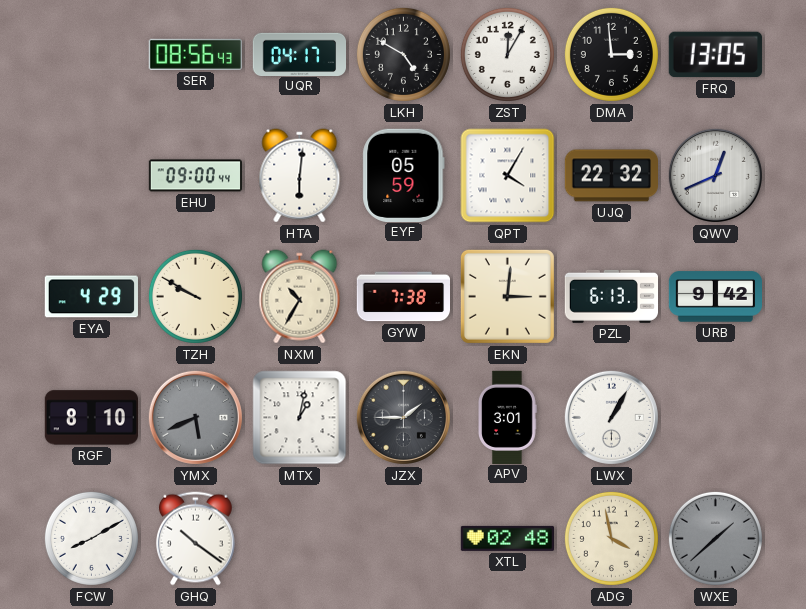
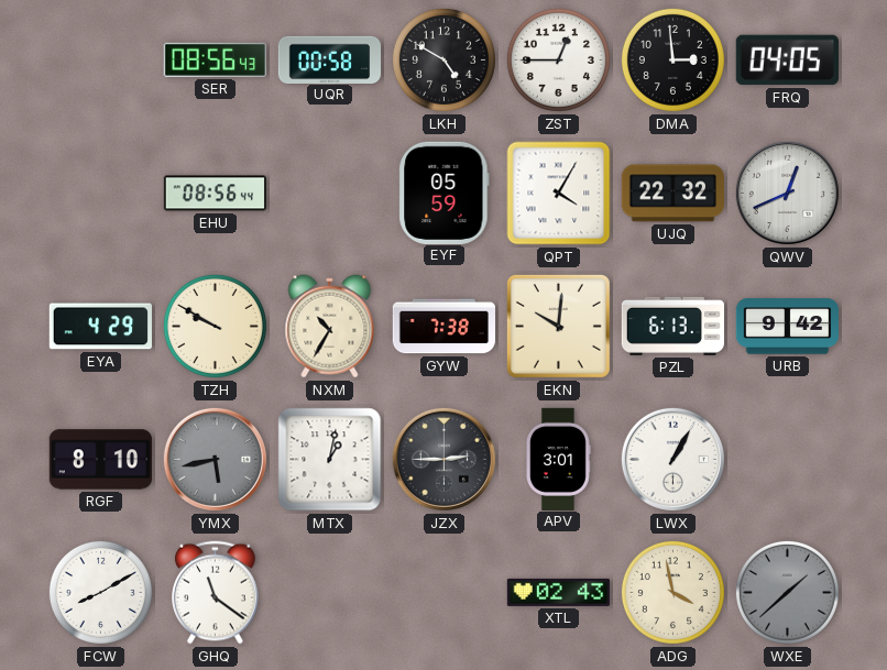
UQR: 04:17 -> 00:58
ZST: 12:05 -> 12:45
FRQ: 13:05 -> 04:05
EHU: 09:00 -> 08:56
HTA: 6:01 -> none
EKN: 3:01 -> 10:01
YMX: 5:41 -> 5:43
JZX: 1:45 -> 2:45
GHQ: 10:21 -> 11:21
XTL: 02:48 -> 02:43
